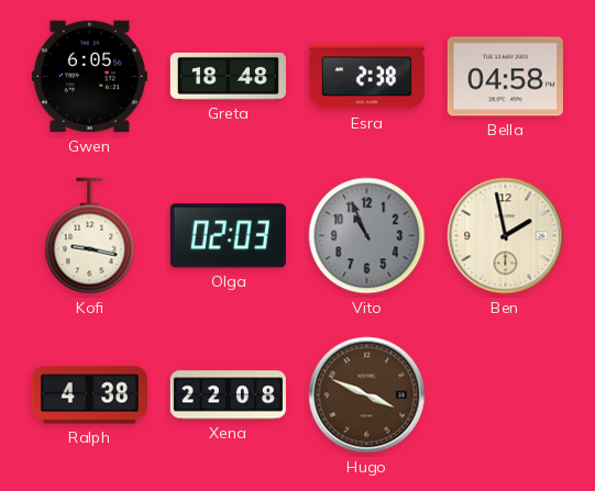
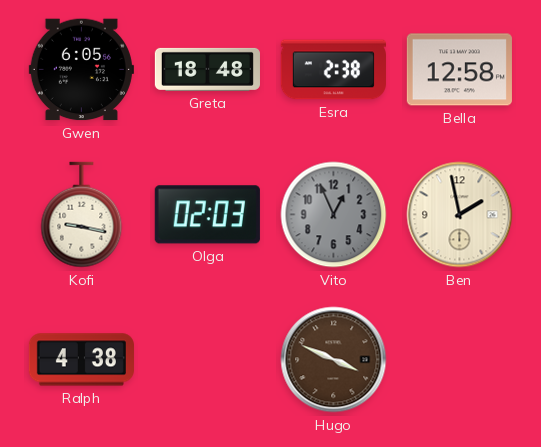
Bella: 04:58 -> 12:58
Vito: 10:56 -> 12:56
Xena: 22:08 -> none
